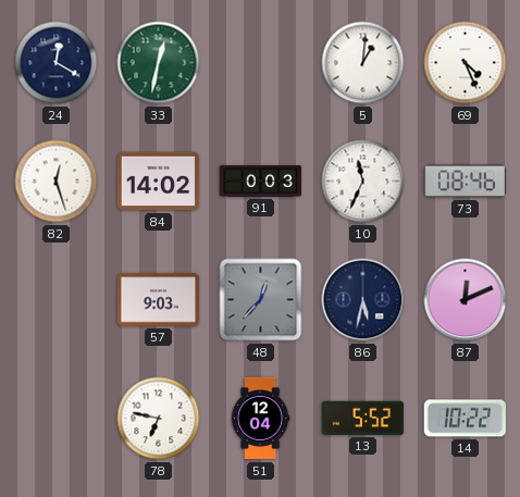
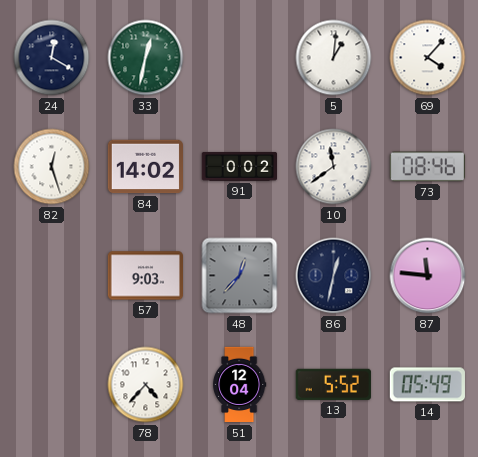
69: 4:26 -> 4:07
91: 0:03 -> 0:02
10: 11:34 -> 11:39
86: 5:32 -> 12:32
87: 12:11 -> 11:46
78: 6:47 -> 4:37
14: 10:22 -> 05:49
